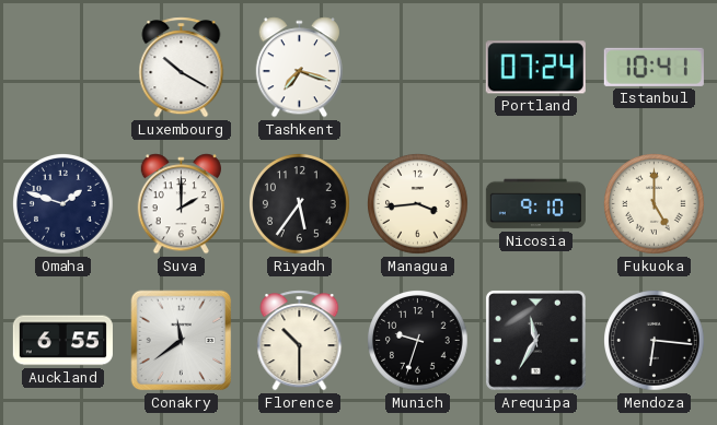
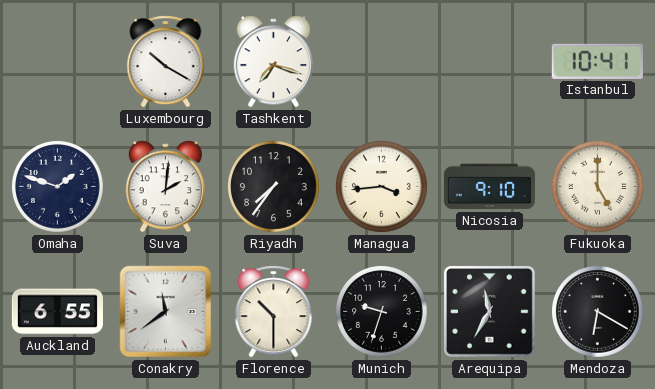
Portland: 07:24 -> none
Suva: 2:00 -> 2:01
Riyadh: 5:36 -> 7:36
Mendoza: 6:16 -> 6:20
